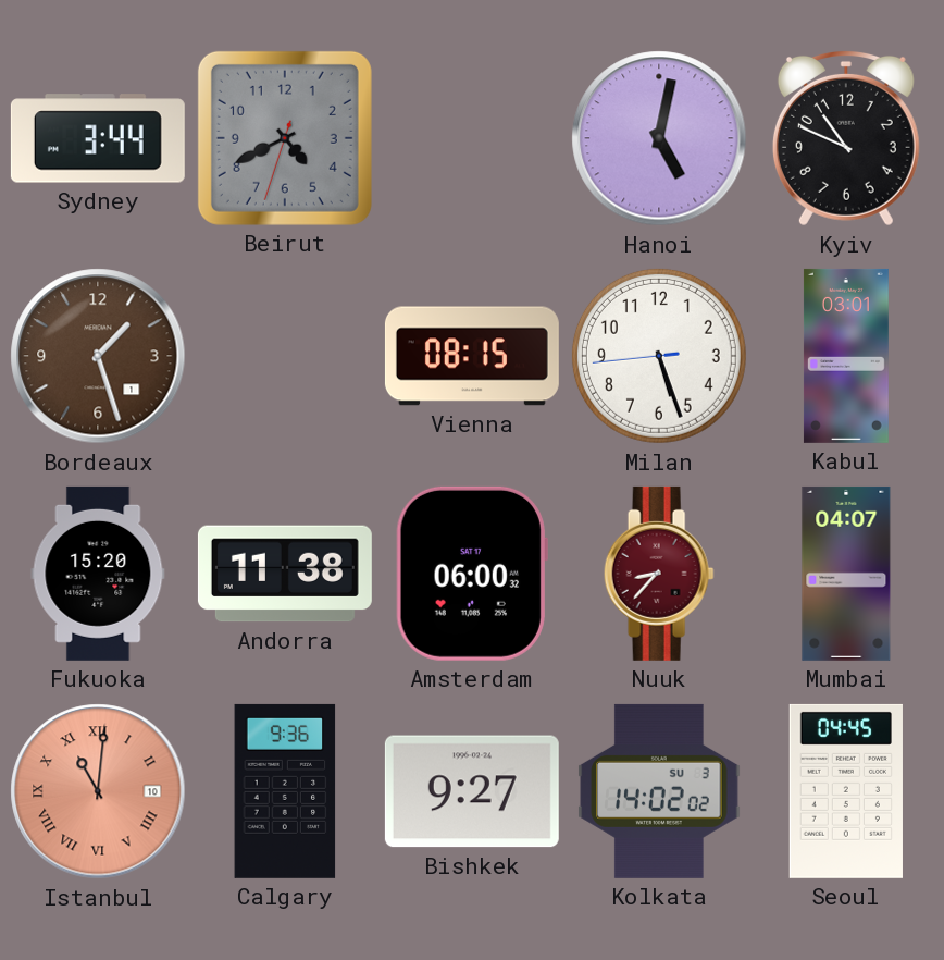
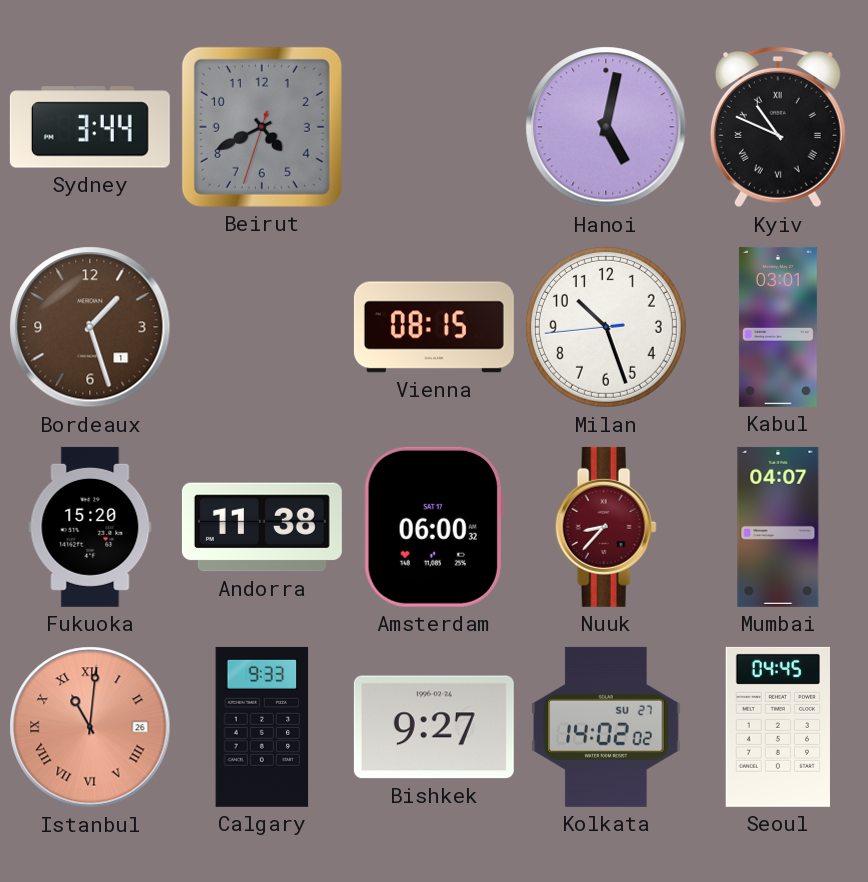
Kyiv numerals: Arabic -> Roman
Milan: 5:26 -> 10:26
Istanbul date: 10 -> 26
Calgary: 9:36 -> 9:33
Kolkata date: SU 3 -> SU 27
